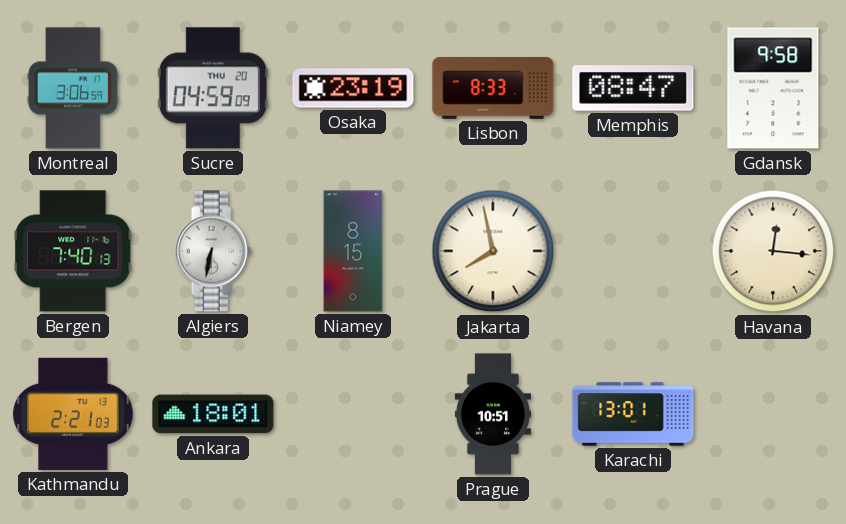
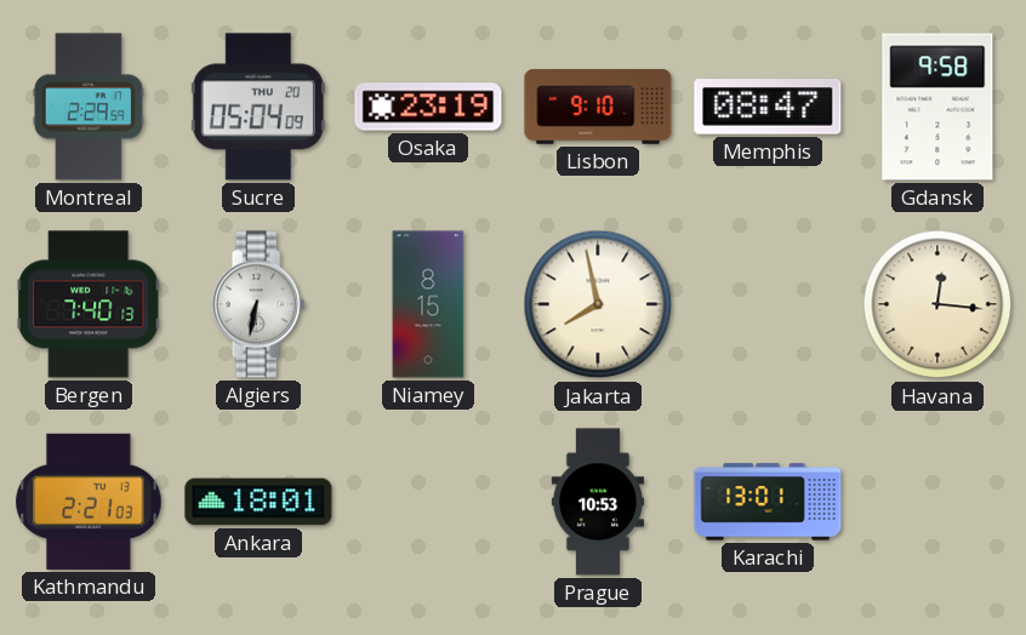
Montreal: 3:06 -> 2:29
Sucre: 04:59 -> 05:04
Lisbon: 8:33 -> 9:10
Prague: 10:51 -> 10:53
